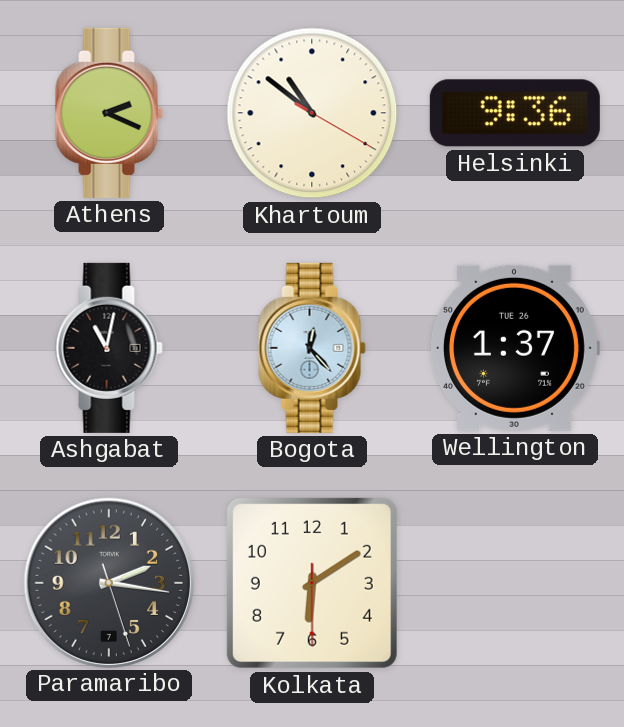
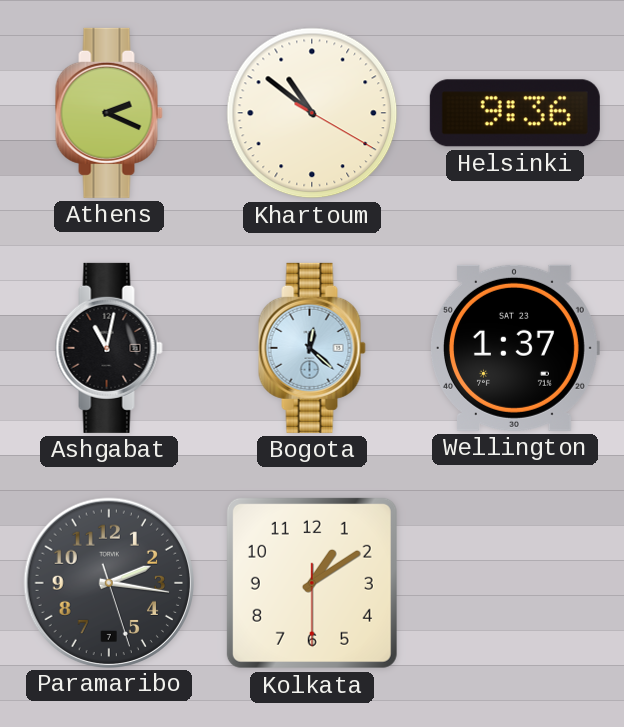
Bogota: 12:23 -> 12:22
Wellington date: TUE 26 -> SAT 23
Kolkata: 6:09 -> 1:09
